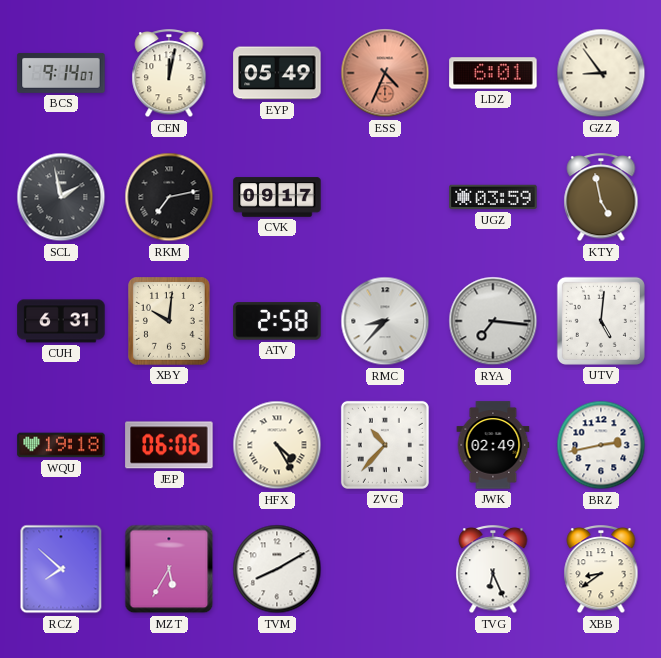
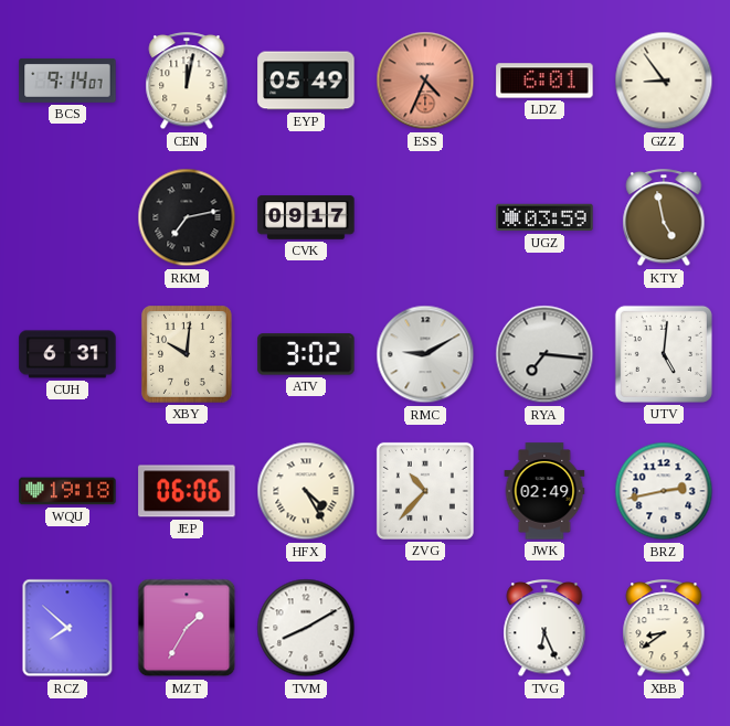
SCL: 1:58 -> none
ATV: 2:58 -> 3:02
RMC: 8:37 -> 9:10
MZT: 5:35 -> 1:35
